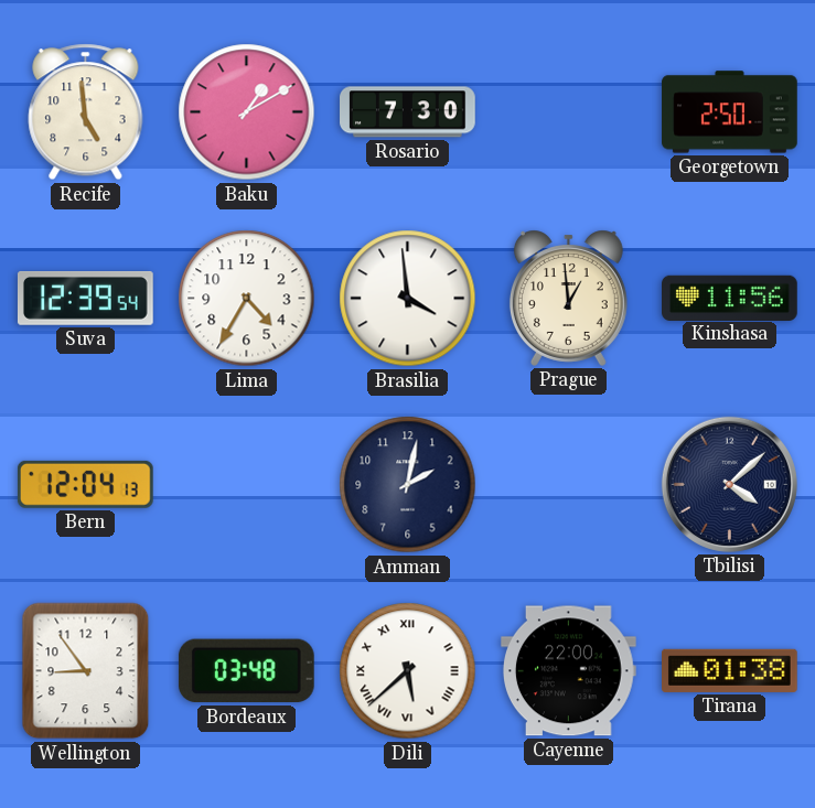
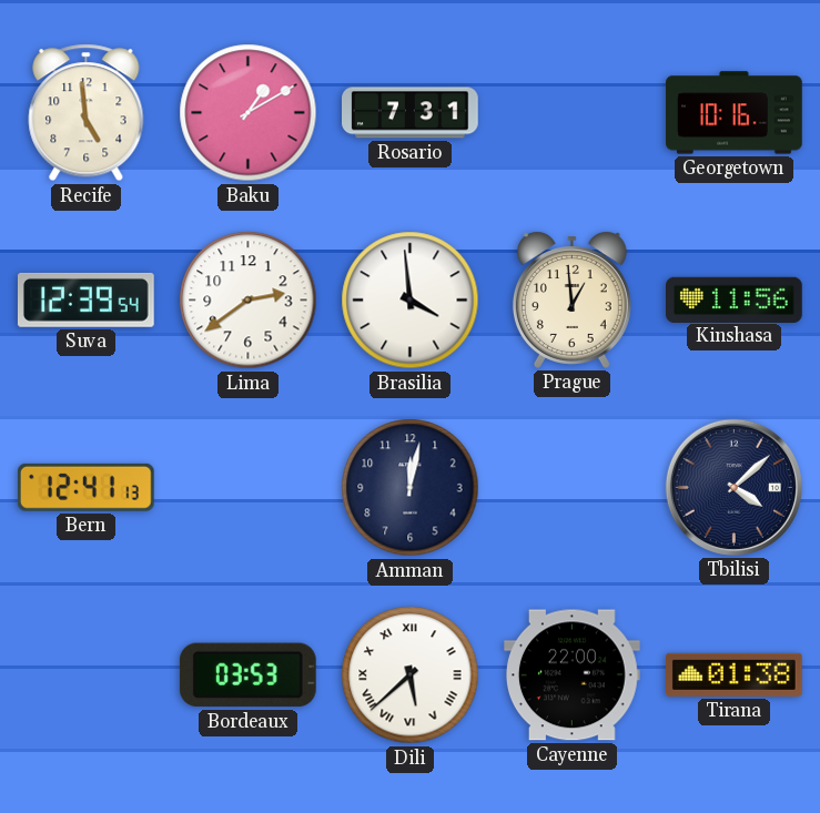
Rosario: 7:30 -> 7:31
Georgetown: 2:50 -> 10:16
Lima: 4:35 -> 2:39
Bern: 12:04 -> 12:41
Amman: 2:02 -> 12:02
Wellington: 8:54 -> none
Bordeaux: 03:48 -> 03:53
